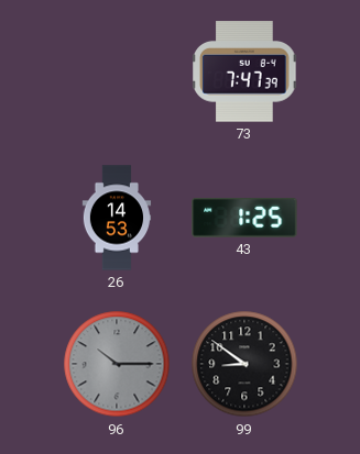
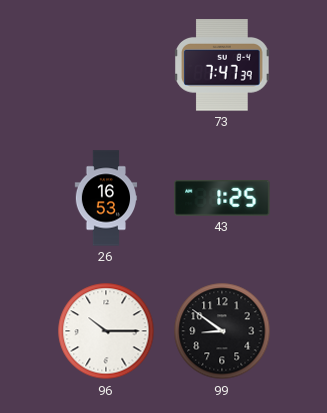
26: 14:53 -> 16:53
96 dial: grey -> white
